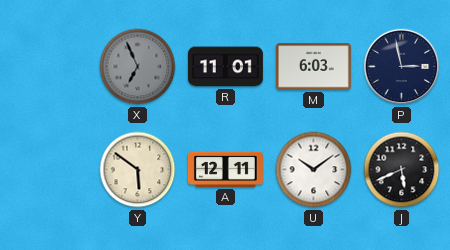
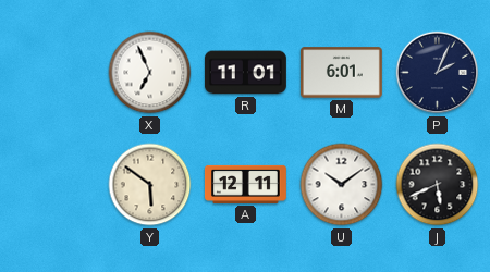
X dial: grey -> white
M: 6:03 -> 6:01
P: 2:58 -> 2:04
